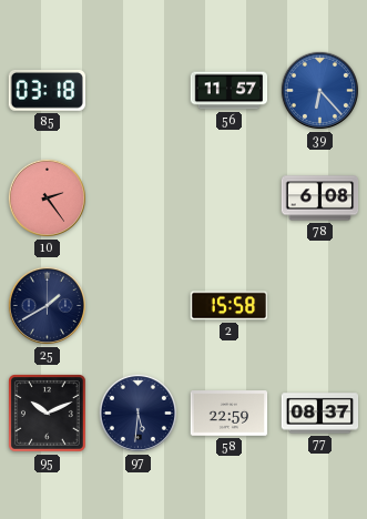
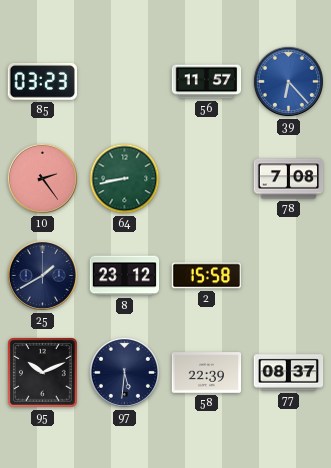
85: 03:18 -> 03:23
64: none -> 8:43
78: 6:08 -> 7:08
8: none -> 23:12
58: 22:59 -> 22:39
